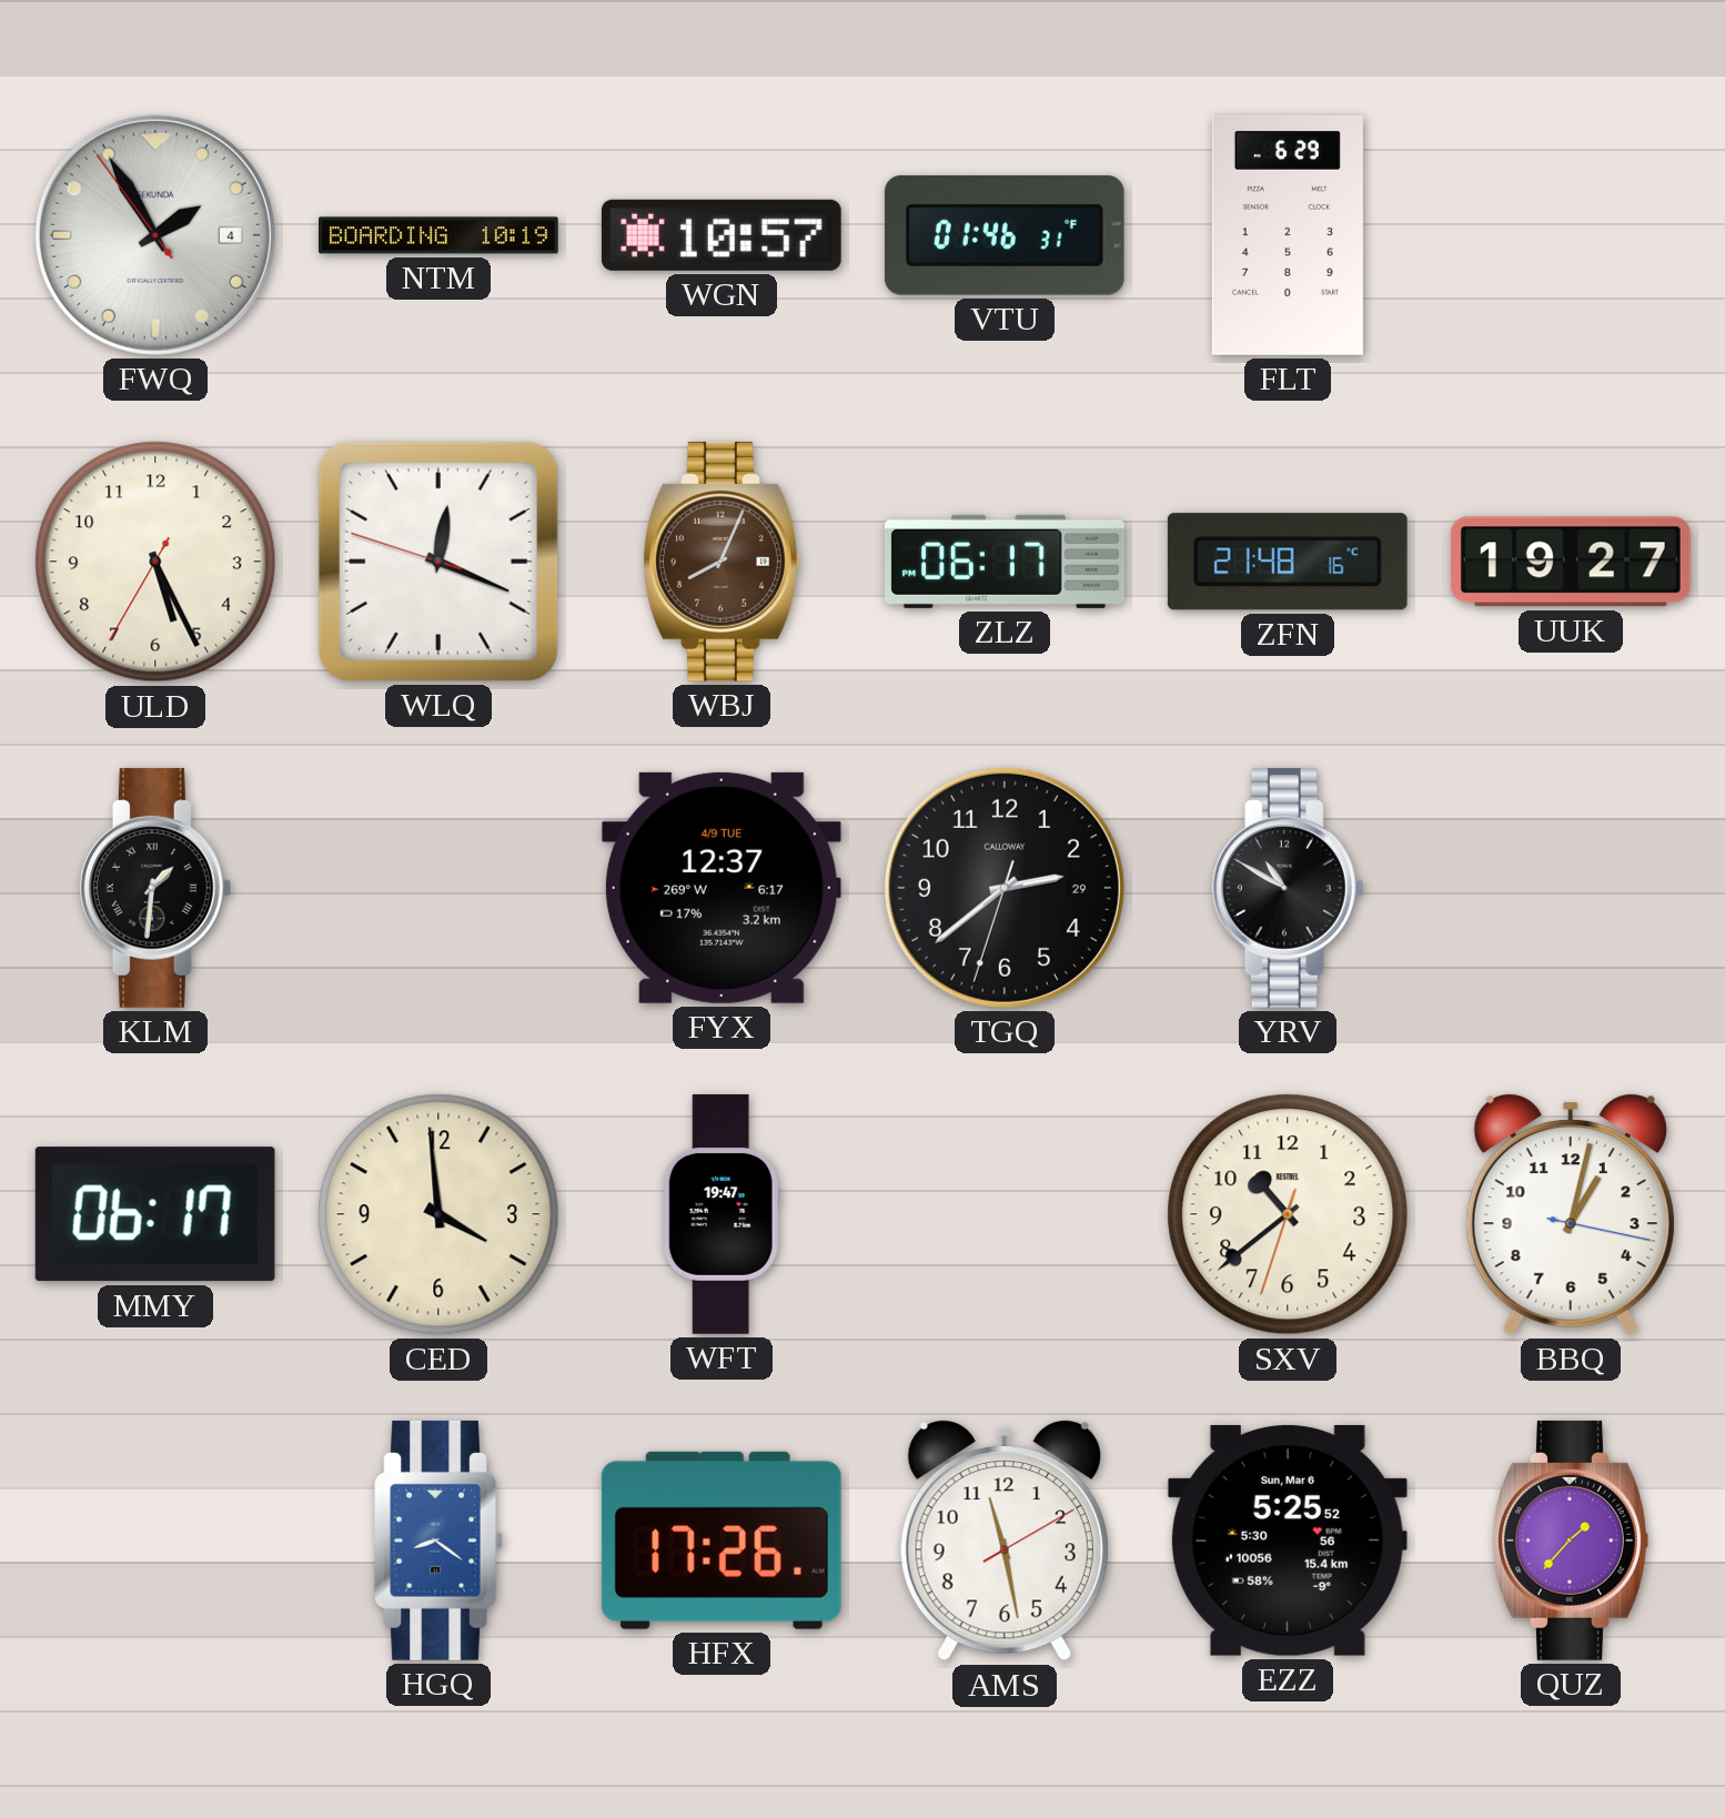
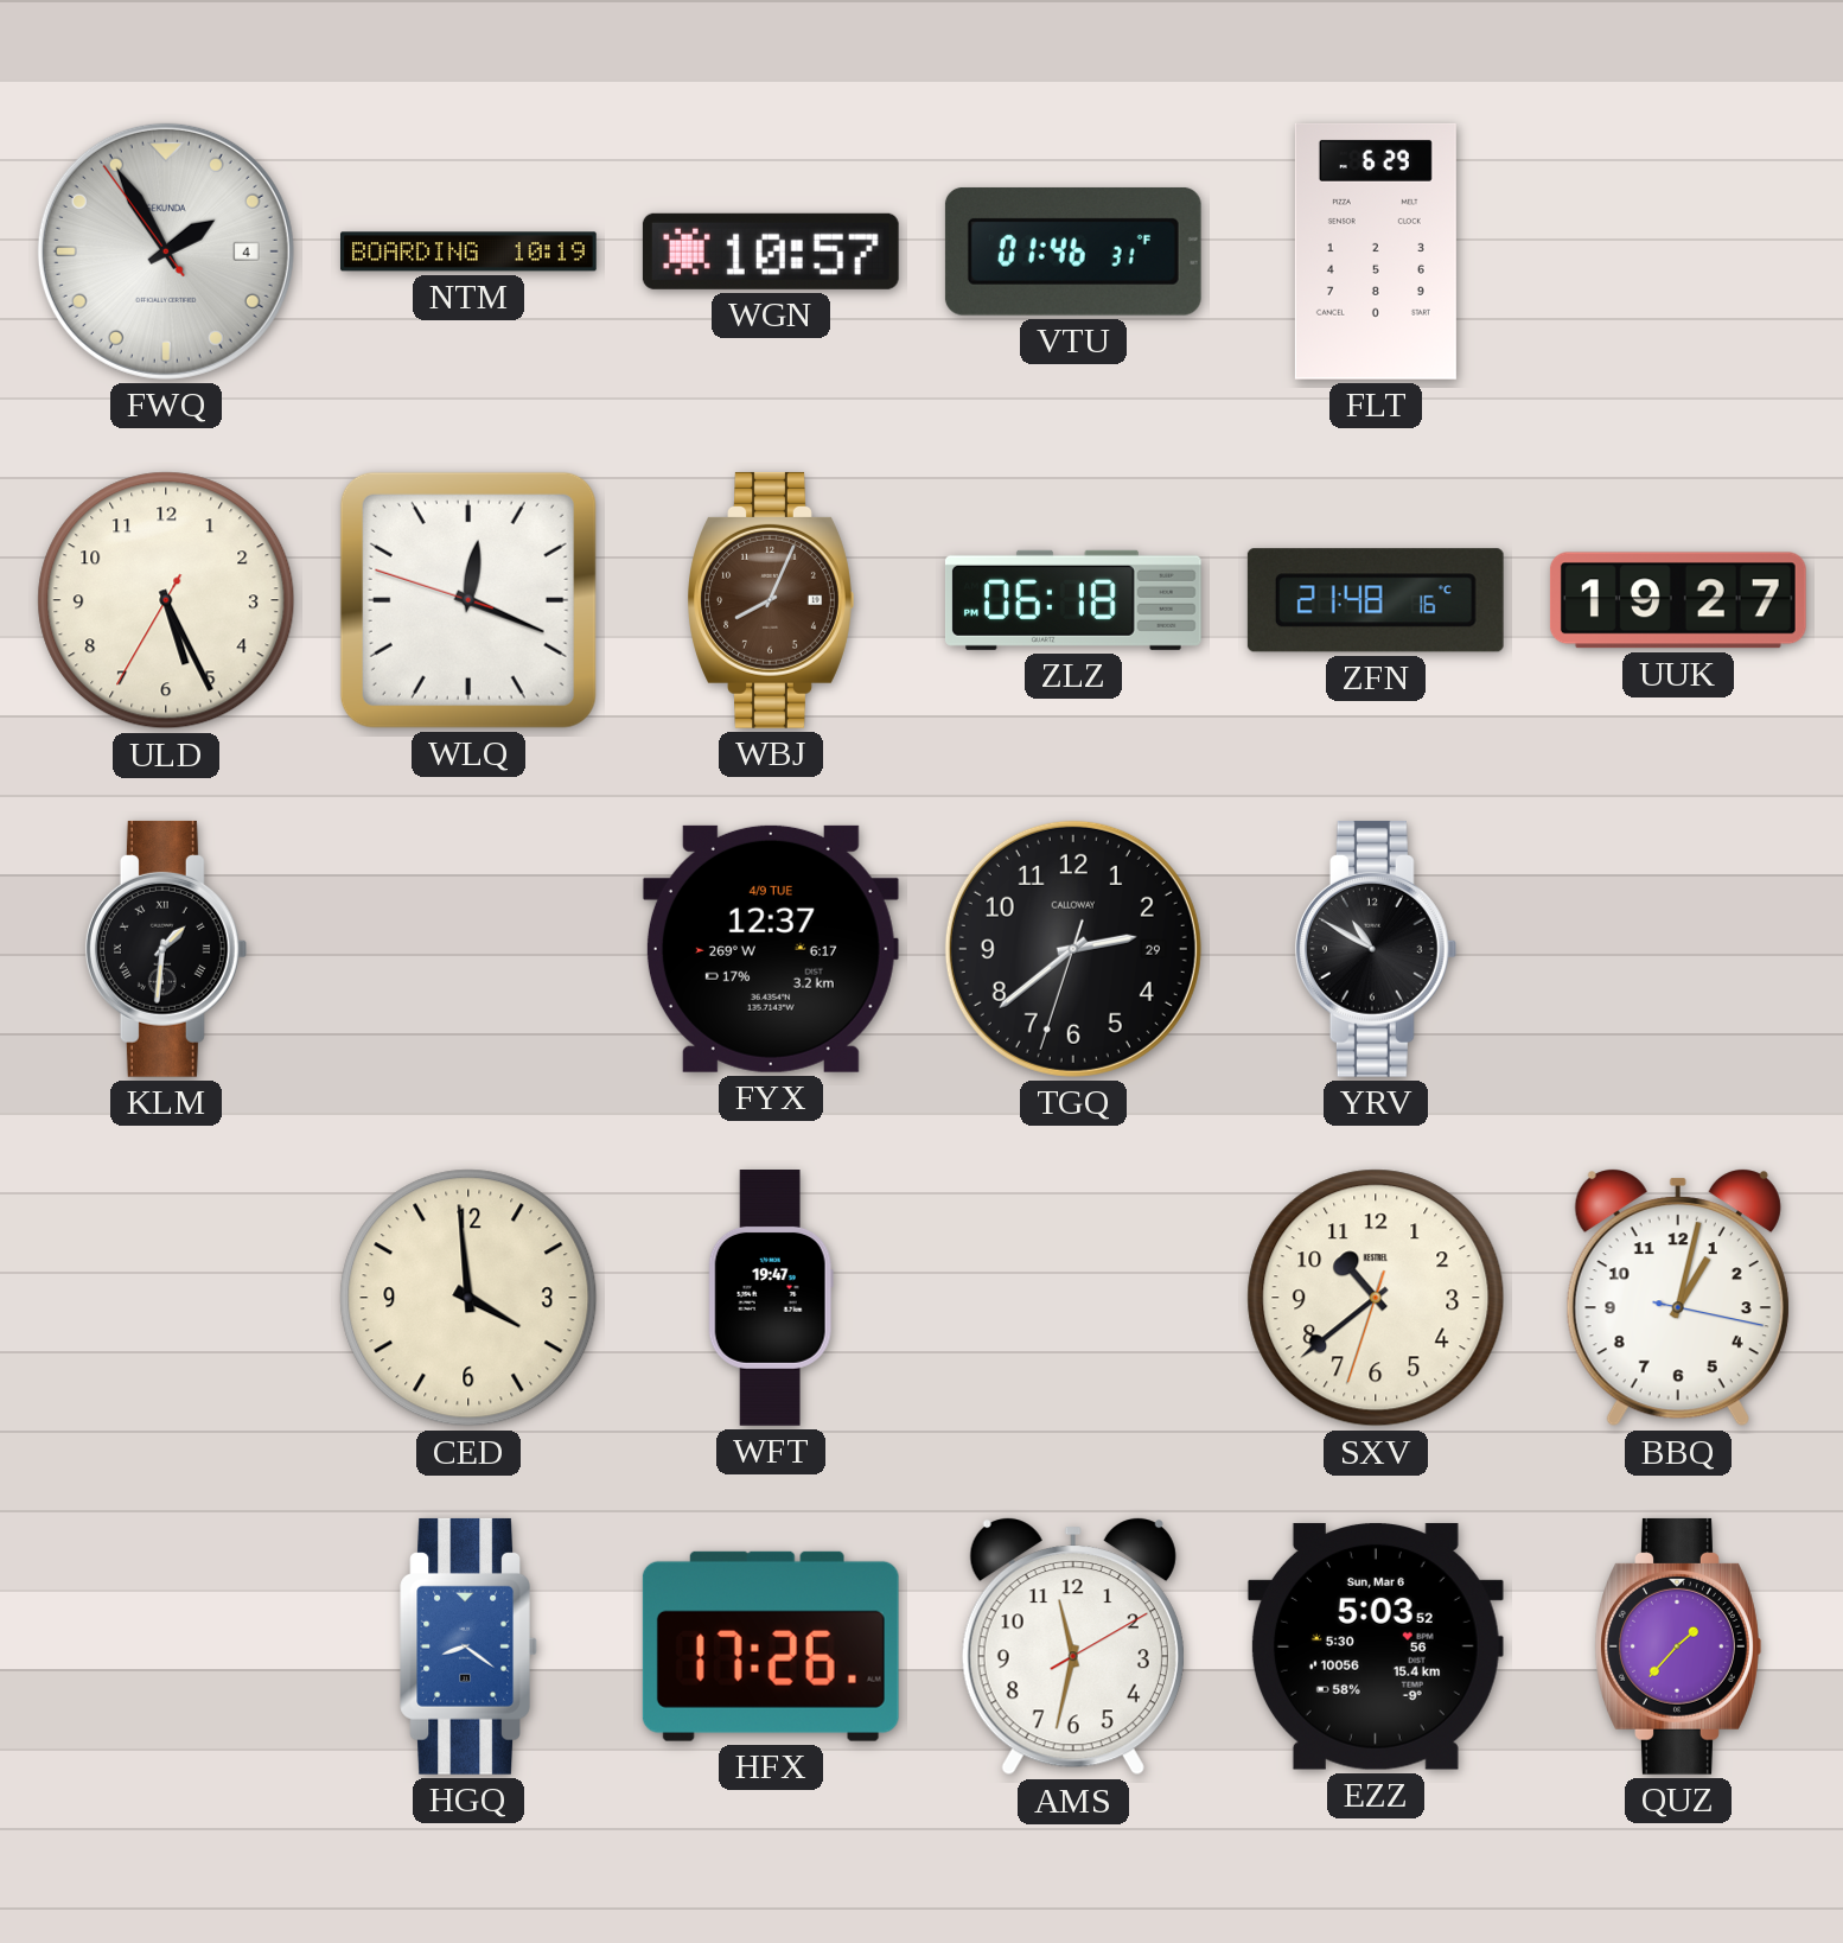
ZLZ: 06:17 -> 06:18
MMY: 06:17 -> none
AMS: 11:28 -> 11:32
EZZ: 5:25 -> 5:03
